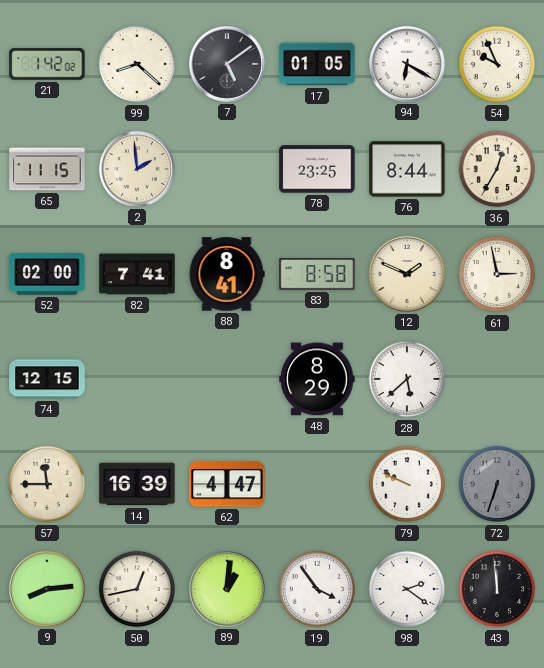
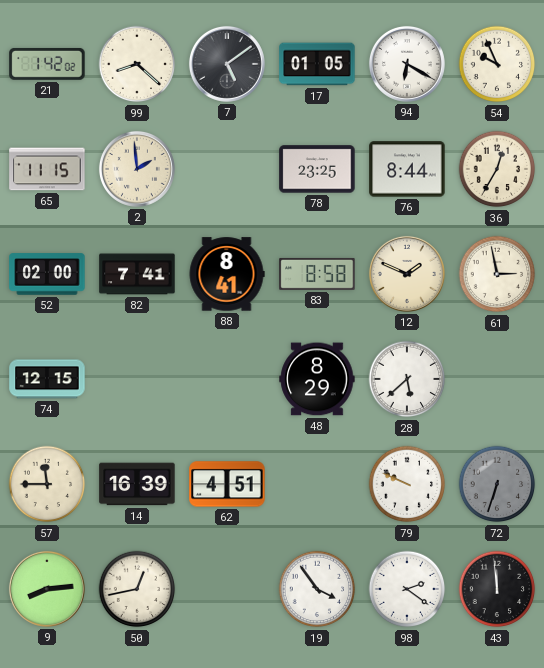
62: 4:47 -> 4:51
89: 1:01 -> none
